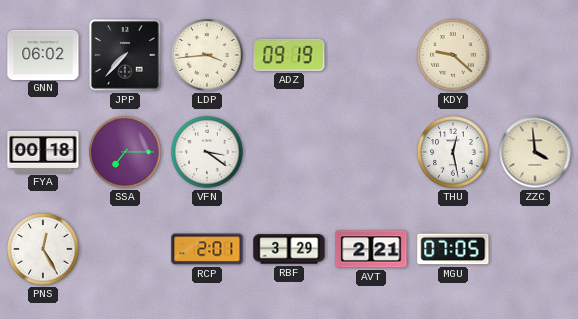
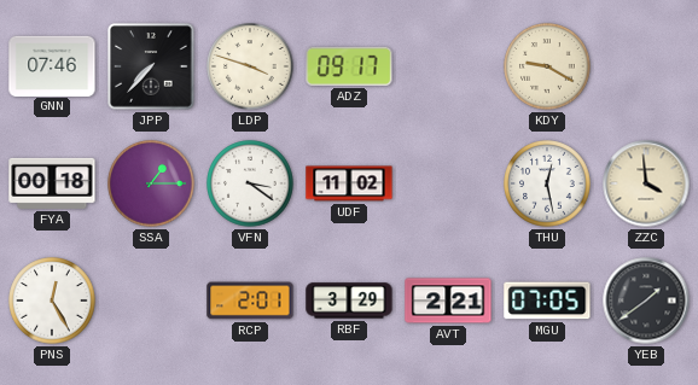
GNN: 06:02 -> 07:46
LDP: 3:44 -> 3:48
ADZ: 09:19 -> 09:17
KDY: 9:22 -> 9:20
SSA: 7:15 -> 1:15
UDF: none -> 11:02
YEB: none -> 1:39
